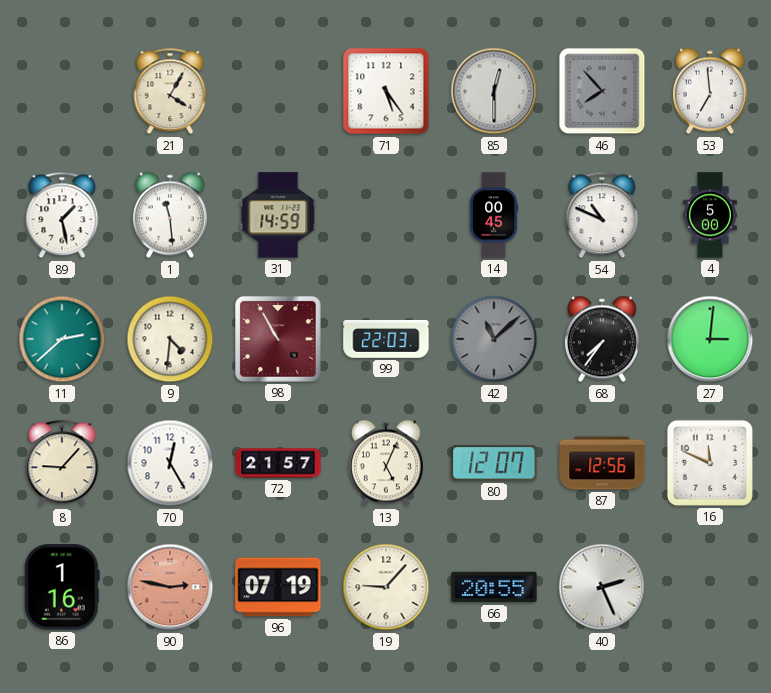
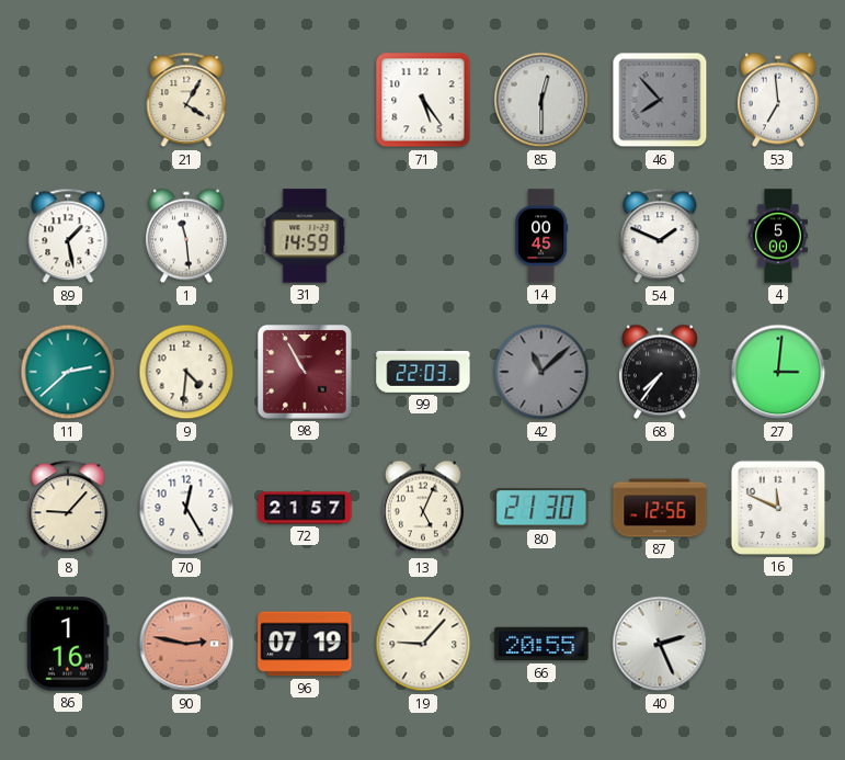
54: 10:49 -> 1:49
80: 12:07 -> 21:30
